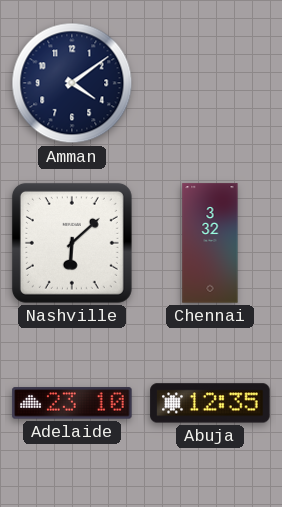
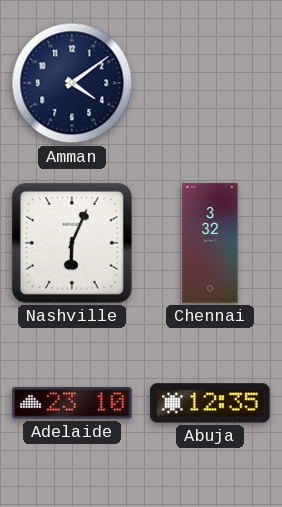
Nashville: 6:08 -> 6:04
